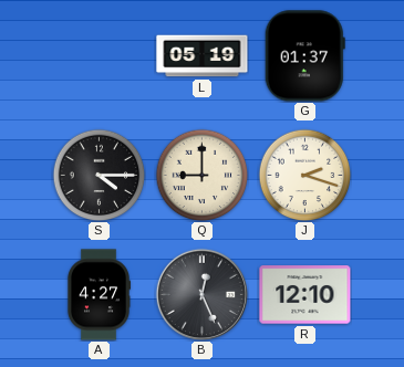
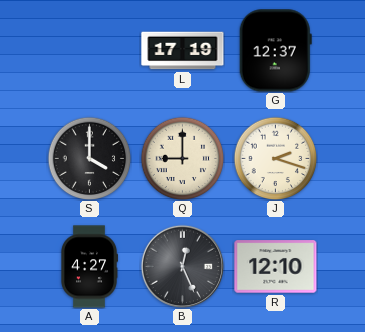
L: 05:19 -> 17:19
G: 01:37 -> 12:37
S: 4:15 -> 4:00
